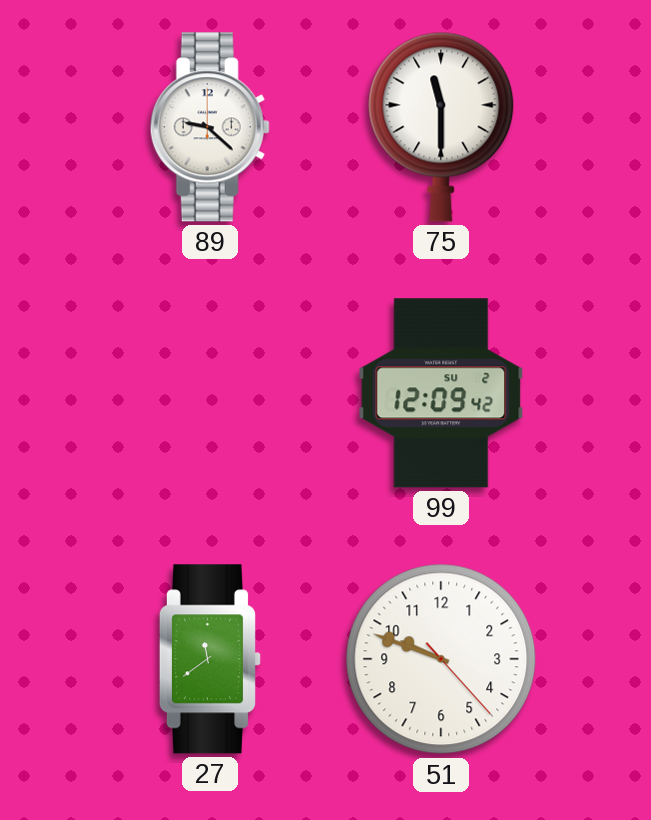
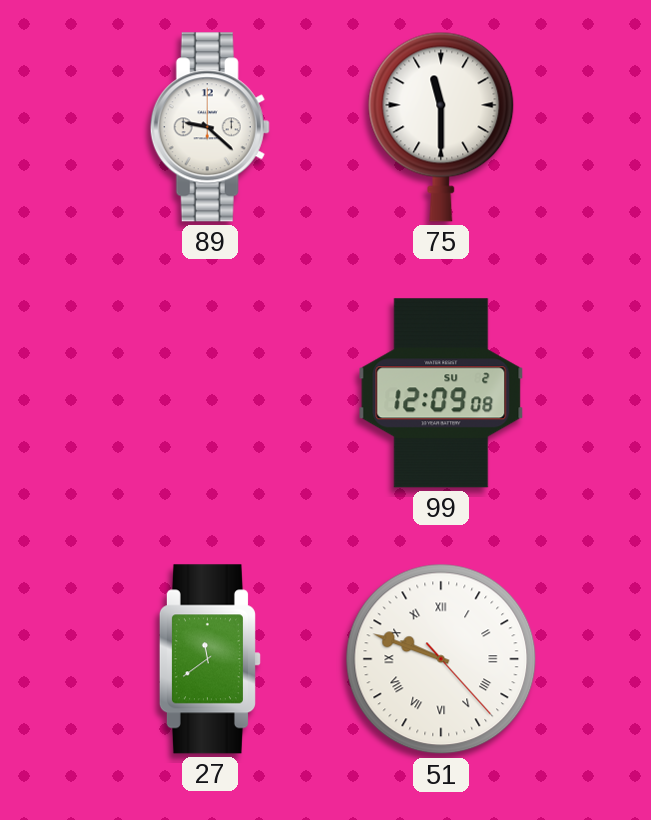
99: 12:09:42 -> 12:09:08
51 numerals: Arabic -> Roman
